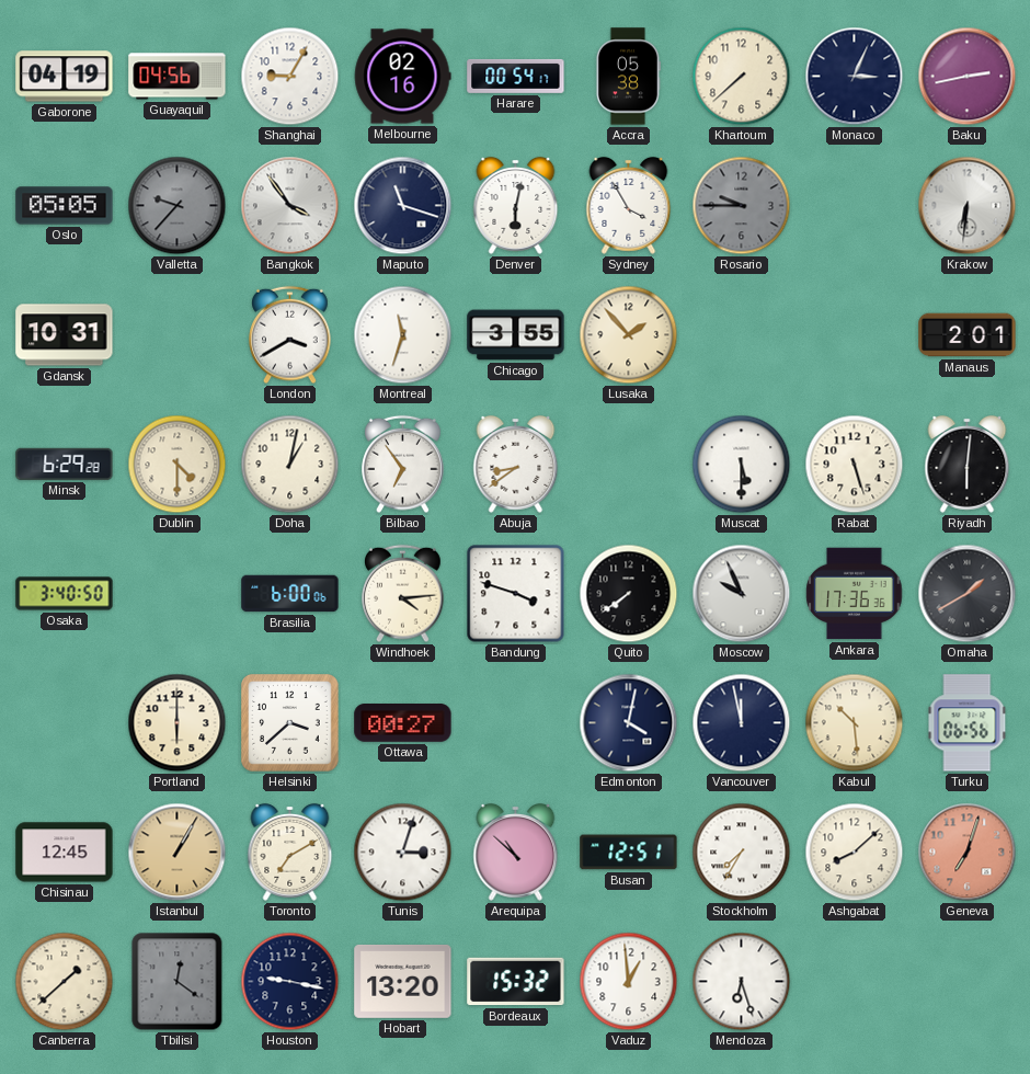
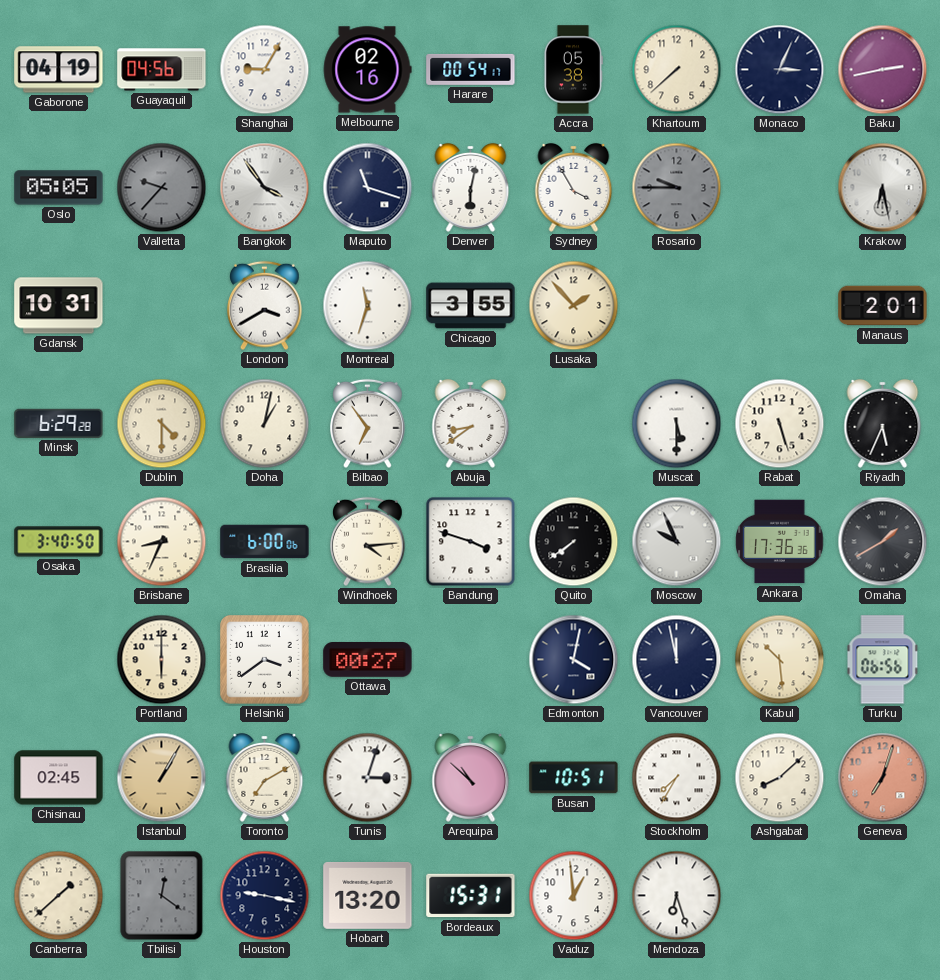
Krakow: 6:31 -> 6:28
Riyadh: 6:01 -> 5:34
Brisbane: none -> 8:34
Helsinki: 3:38 -> 3:39
Chisinau: 12:45 -> 02:45
Busan: 12:51 -> 10:51
Bordeaux: 15:32 -> 15:31
